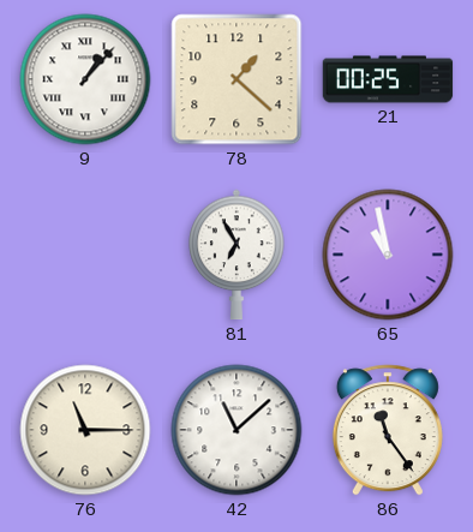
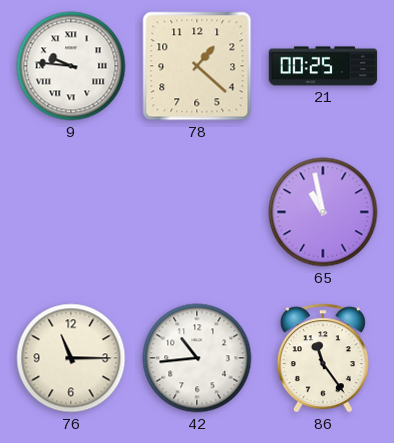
9: 1:07 -> 9:46
81: 6:55 -> none
42: 11:08 -> 10:44
